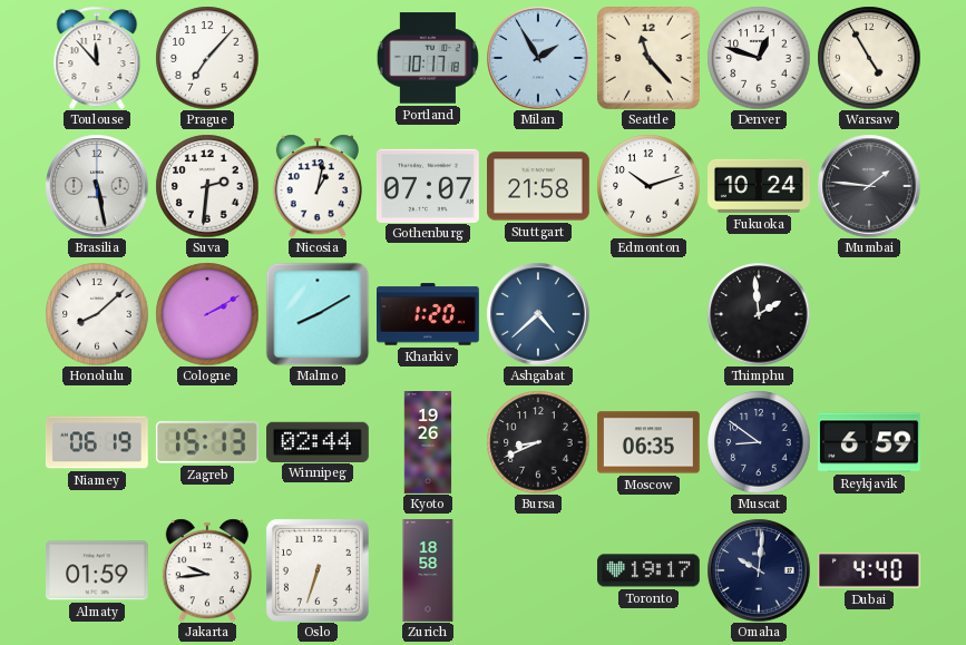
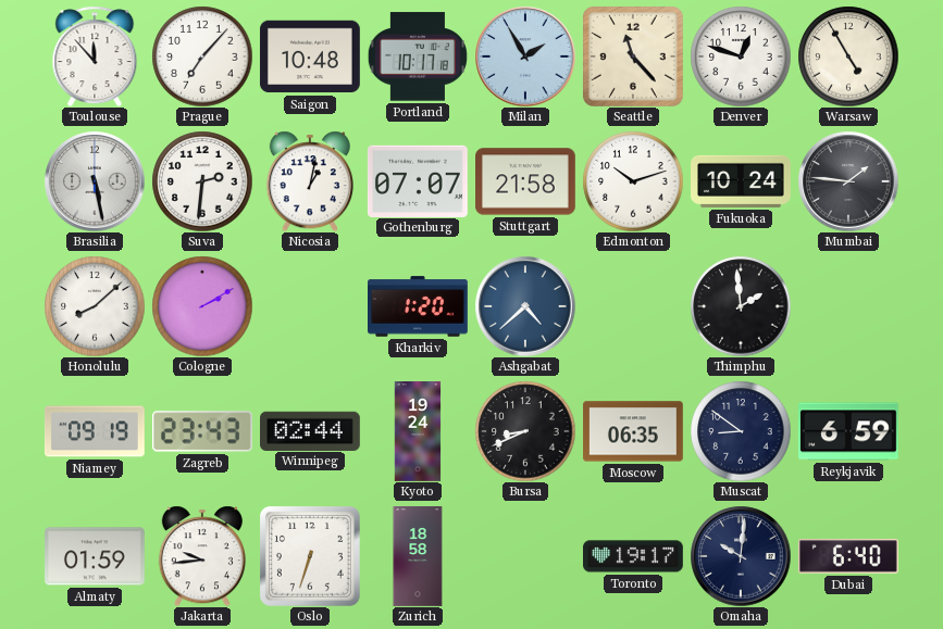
Saigon: none -> 10:48
Malmo: 8:10 -> none
Niamey: 06:19 -> 09:19
Zagreb: 15:13 -> 23:43
Kyoto: 19:26 -> 19:24
Dubai: 4:40 -> 6:40
